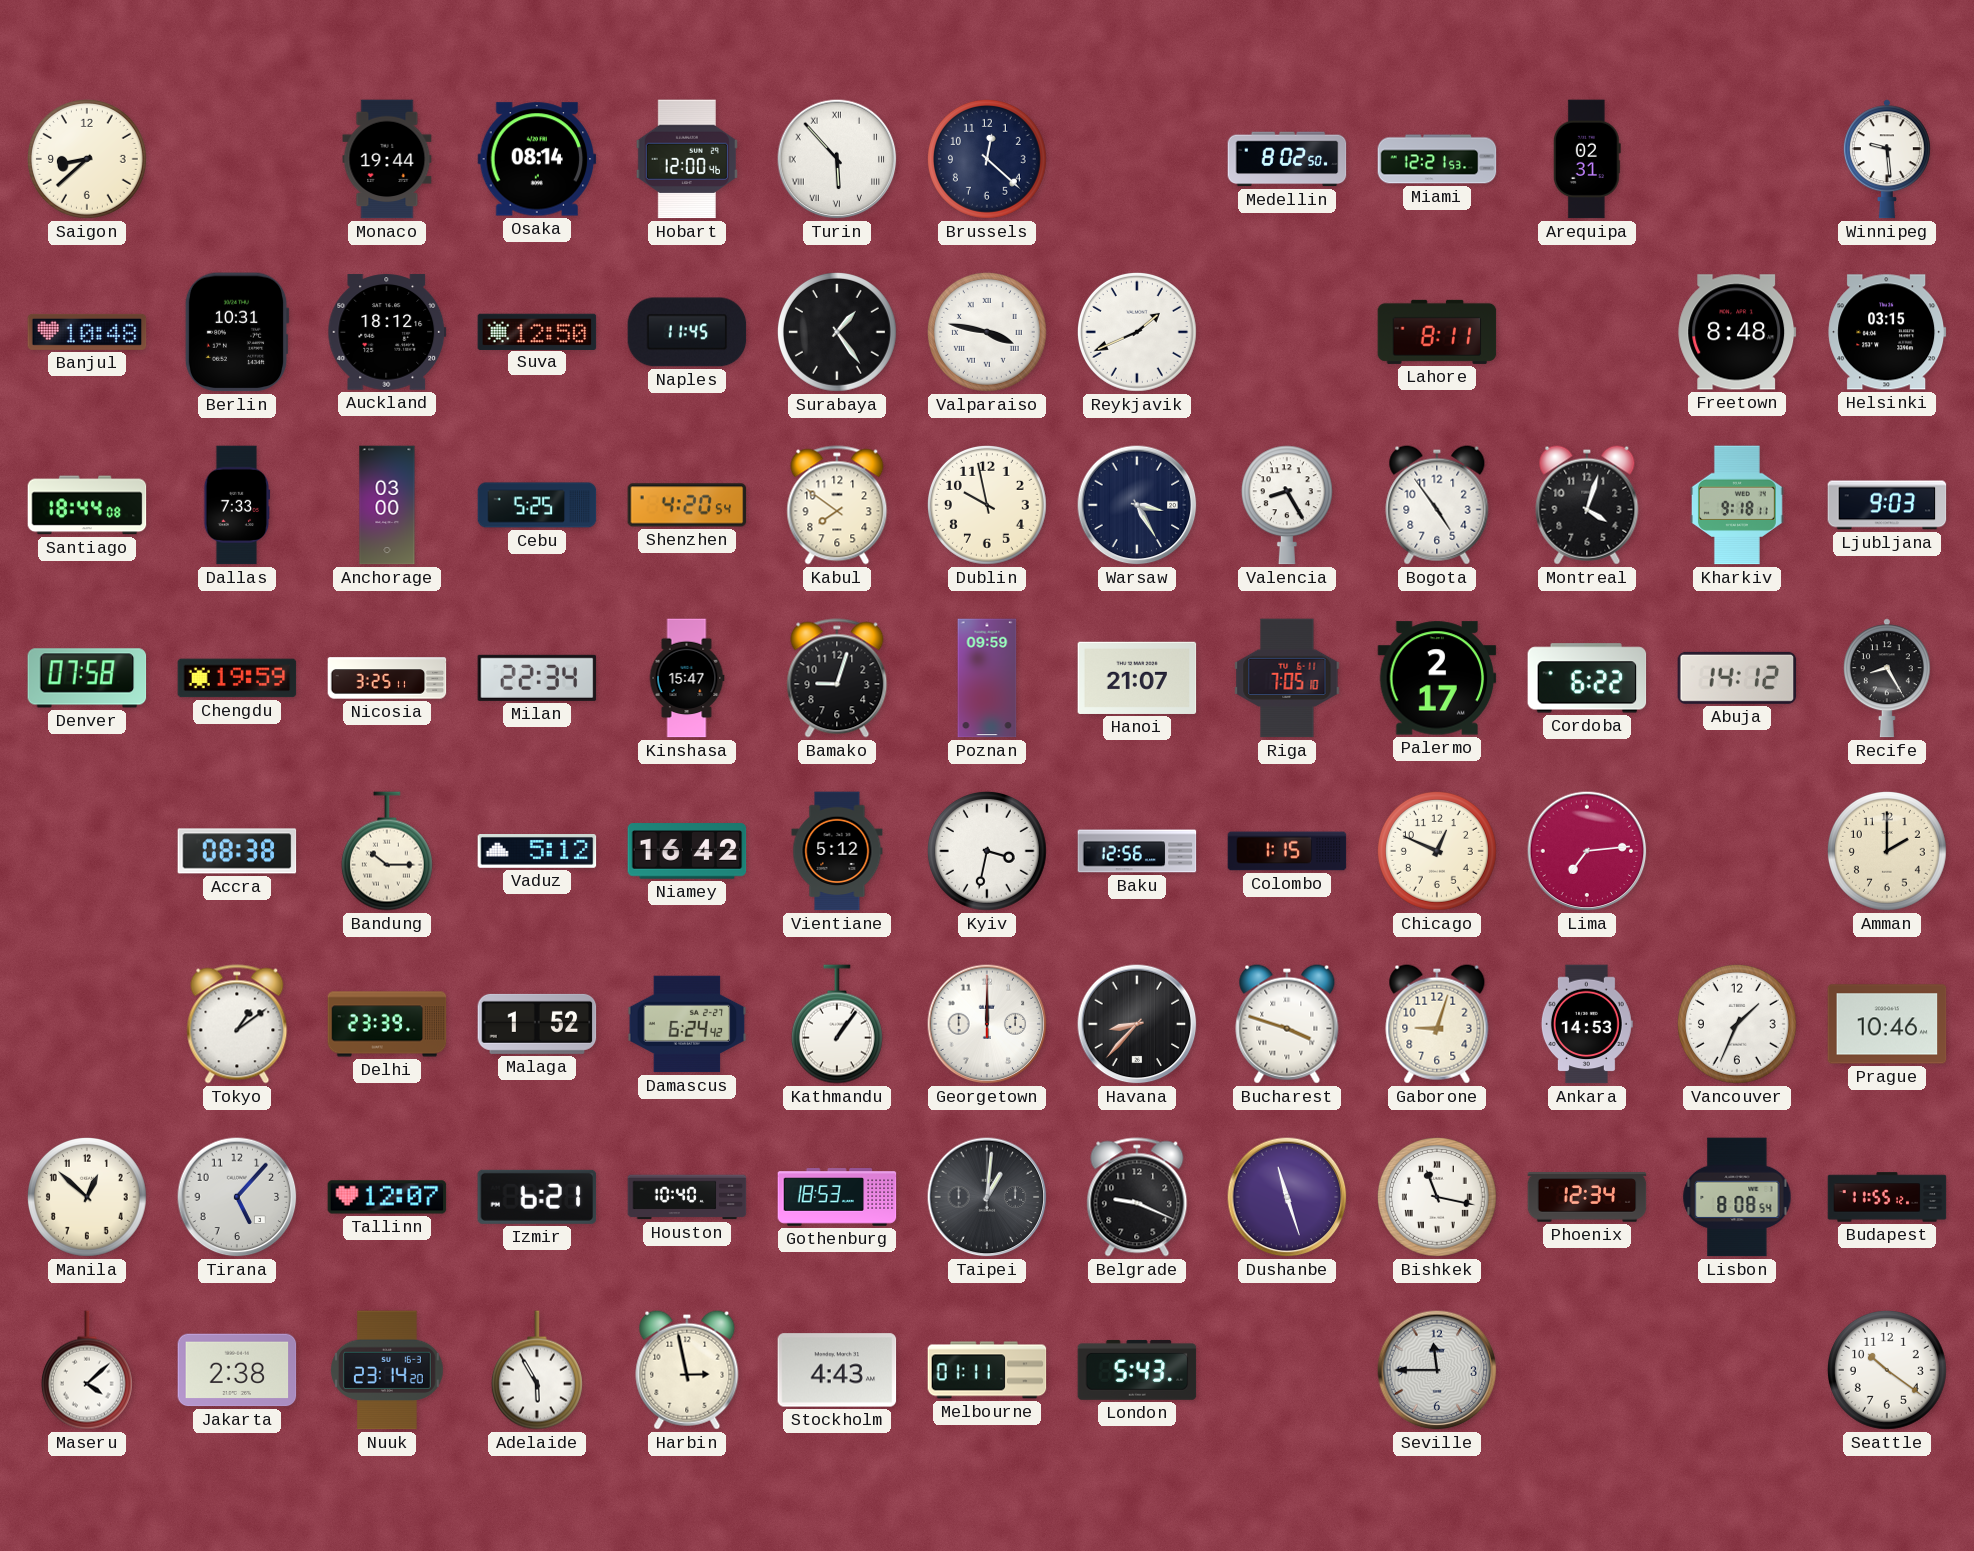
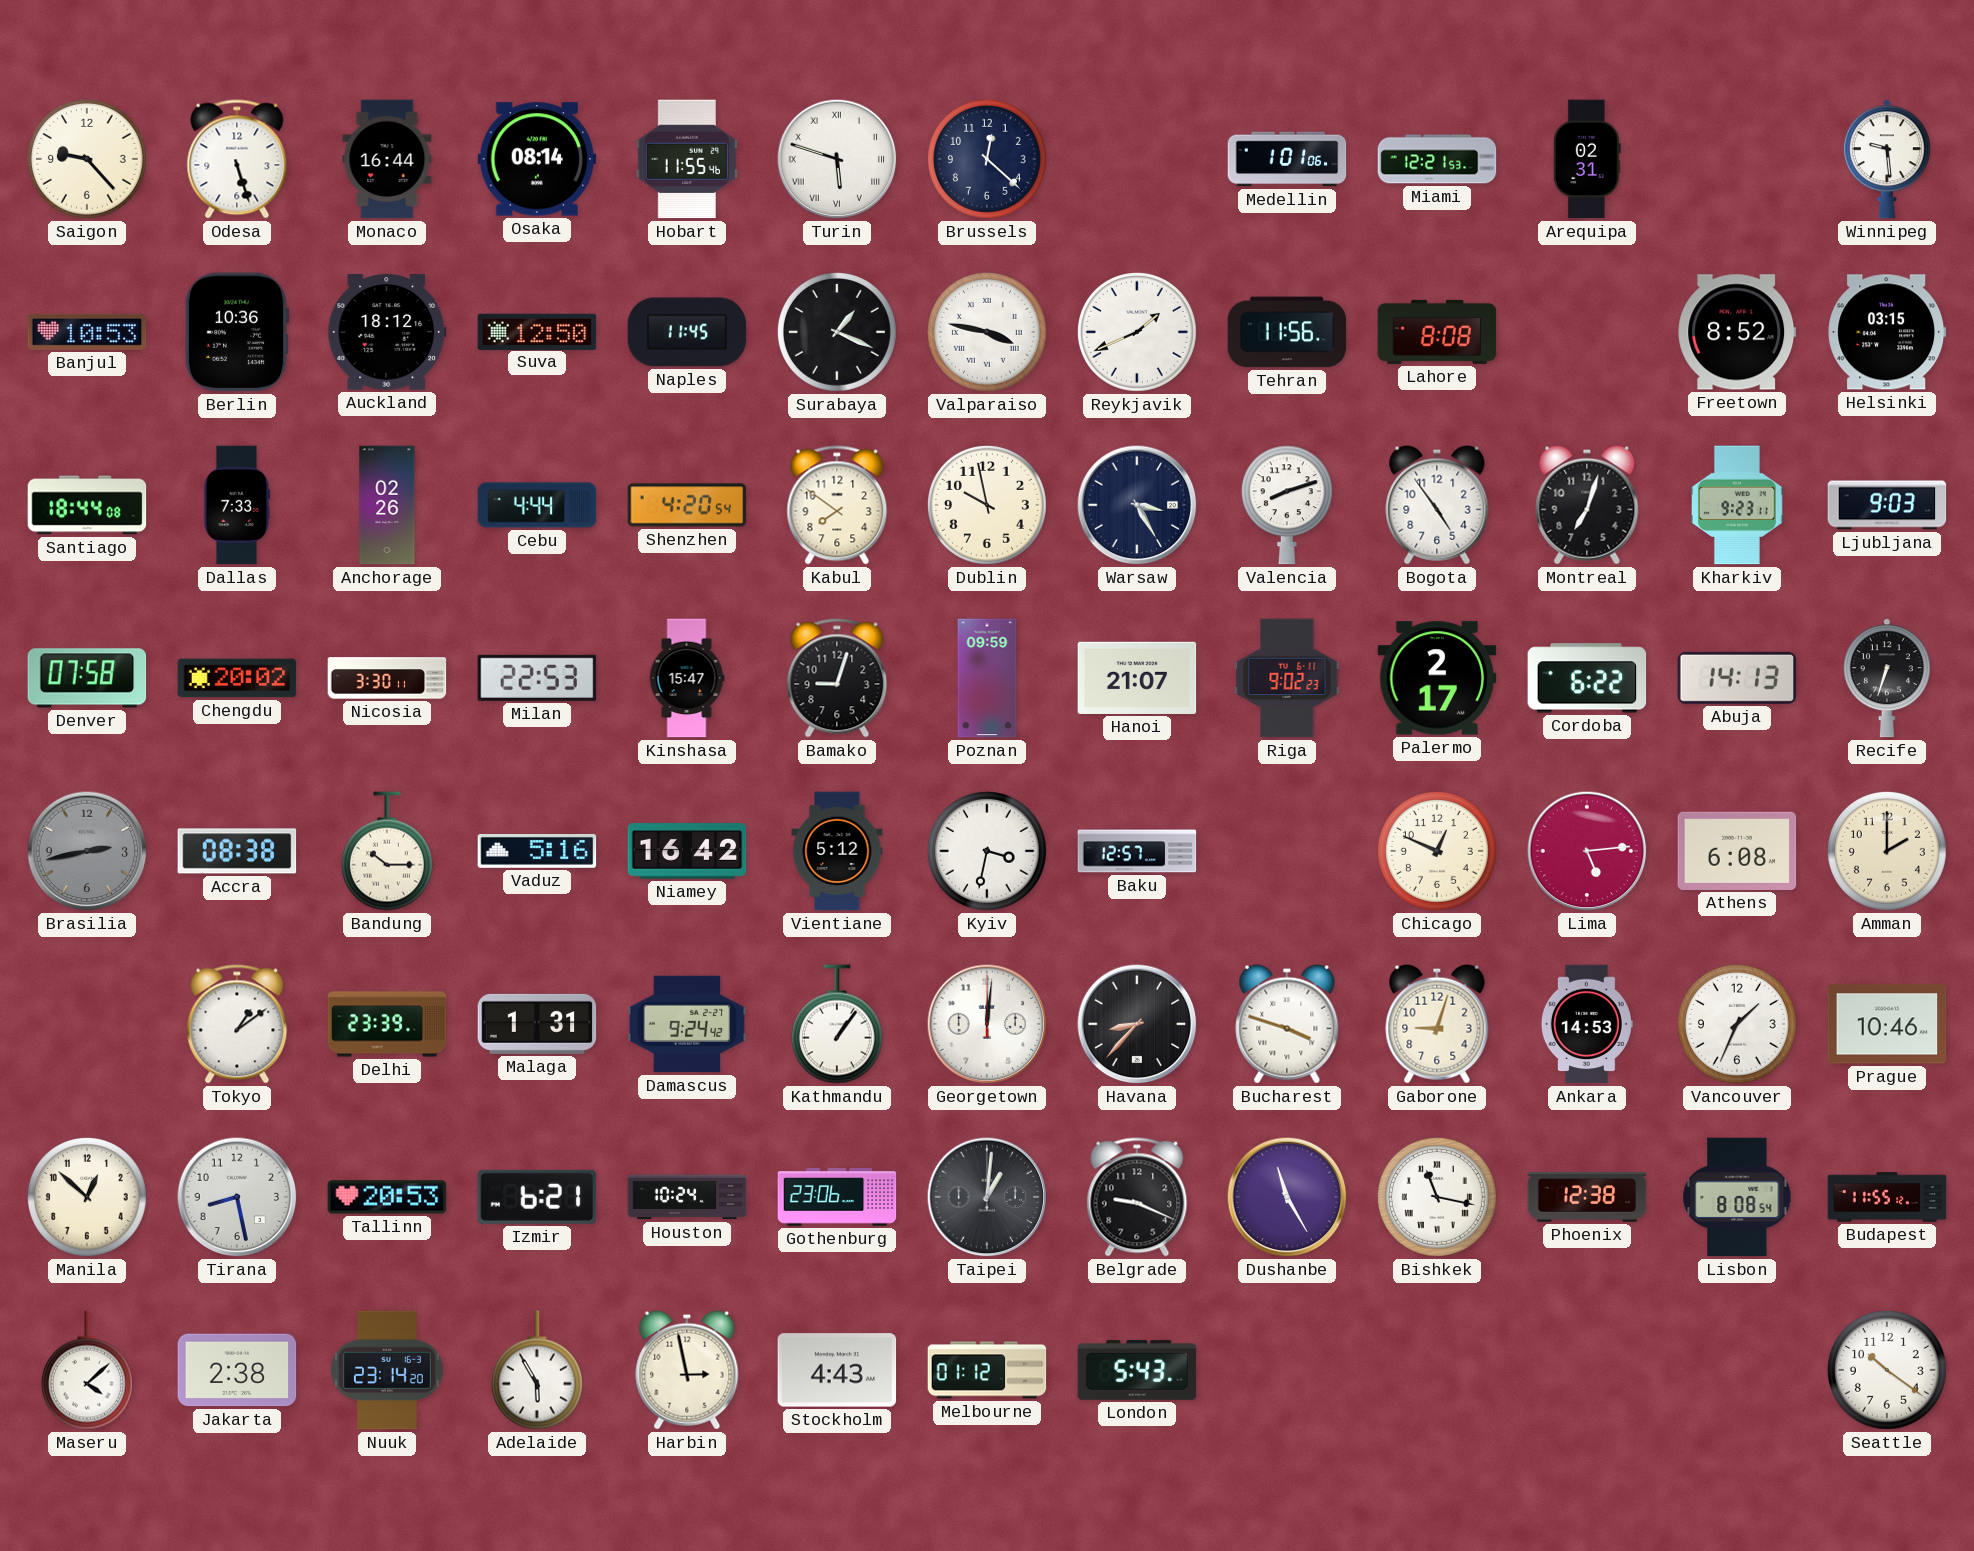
Saigon: 8:38 -> 9:23
Odesa: none -> 5:27
Monaco: 19:44 -> 16:44
Hobart: 12:00 -> 11:55
Turin: 5:53 -> 5:48
Medellin: 8:02 -> 1:01
Banjul: 10:48 -> 10:53
Berlin: 10:31 -> 10:36
Surabaya: 1:24 -> 1:19
Tehran: none -> 11:56
Lahore: 8:11 -> 8:08
Freetown: 8:48 -> 8:52
Anchorage: 03:00 -> 02:26
Cebu: 5:25 -> 4:44
Valencia: 8:25 -> 8:12
Montreal: 4:03 -> 7:03
Kharkiv: 9:18 -> 9:23
Chengdu: 19:59 -> 20:02
Nicosia: 3:25 -> 3:30
Milan: 22:34 -> 22:53
Riga: 7:05 -> 9:02
Abuja: 14:12 -> 14:13
Recife: 8:25 -> 6:33
Brasilia: none -> 2:43
Vaduz: 5:12 -> 5:16
Baku: 12:56 -> 12:57
Colombo: 1:15 -> none
Lima: 7:14 -> 5:14
Athens: none -> 6:08
Malaga: 1:52 -> 1:31
Damascus: 6:24 -> 9:24
Georgetown: 12:00 -> 12:01
Tirana: 5:07 -> 8:28
Tallinn: 12:07 -> 20:53
Houston: 10:40 -> 10:24
Gothenburg: 18:53 -> 23:06
Dushanbe: 11:27 -> 11:25
Phoenix: 12:34 -> 12:38
Melbourne: 01:11 -> 01:12
Seville: 11:45 -> none
